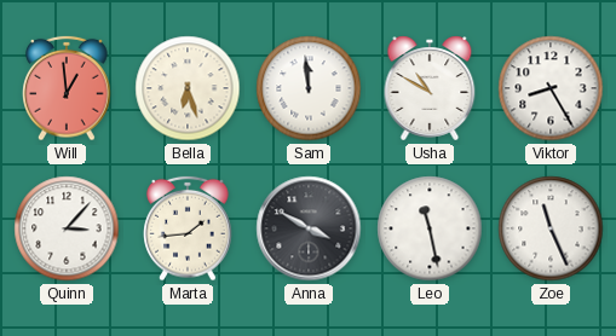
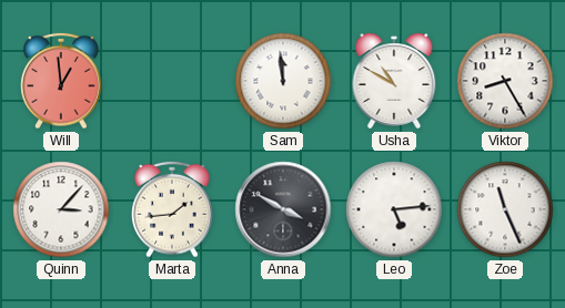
Bella: 6:27 -> none
Leo: 11:28 -> 5:14
